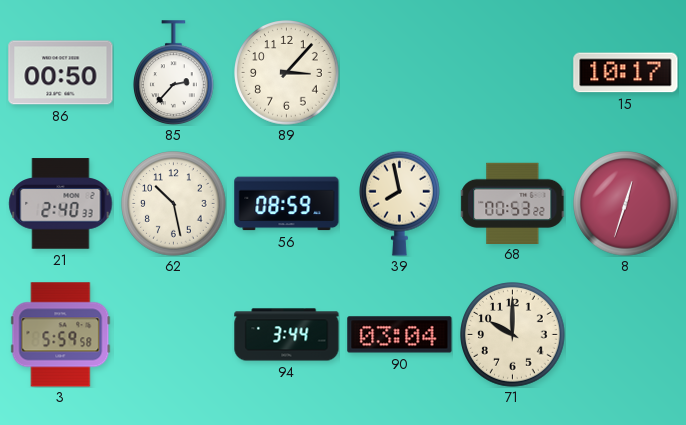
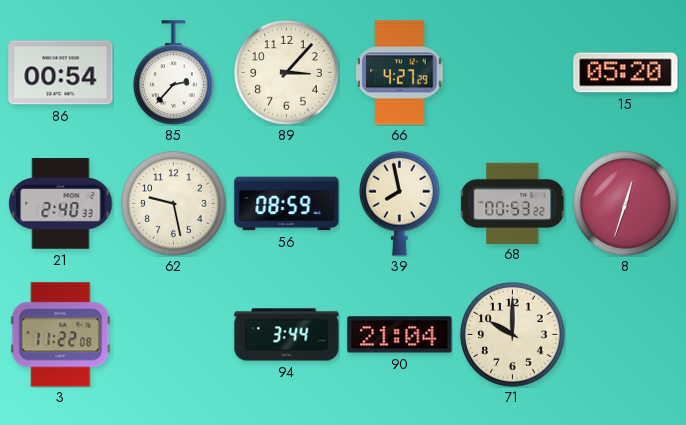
86: 00:50 -> 00:54
66: none -> 4:27
15: 10:17 -> 05:20
62: 10:28 -> 9:28
3: 5:59 -> 11:22
90: 03:04 -> 21:04
